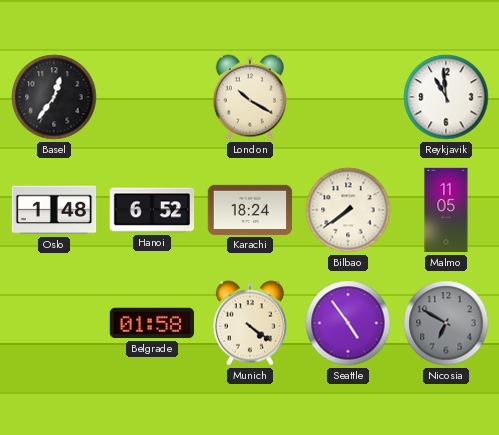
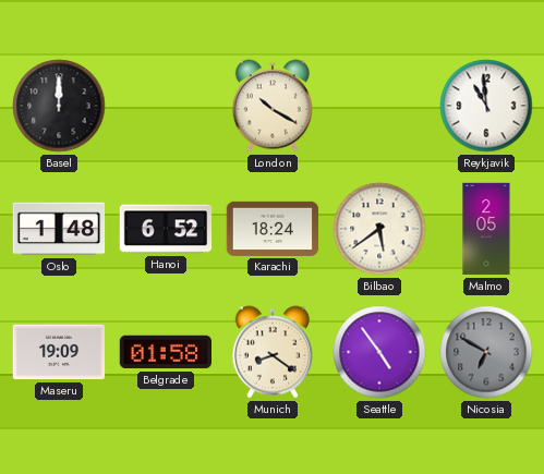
Basel: 12:36 -> 12:00
Bilbao: 7:39 -> 5:39
Malmo: 11:05 -> 2:05
Maseru: none -> 19:09
Munich: 4:21 -> 8:21
